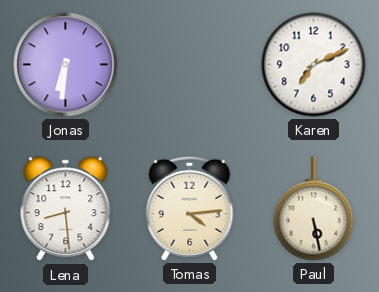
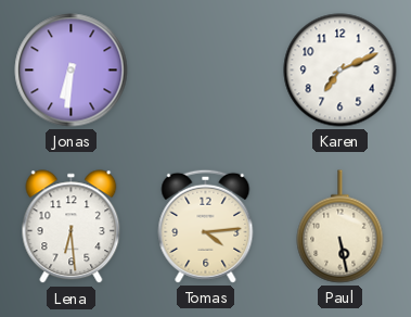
Lena: 8:29 -> 6:29
